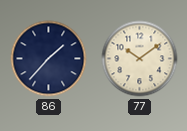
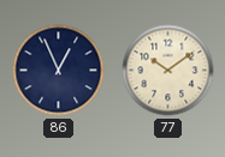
86: 1:37 -> 12:56
